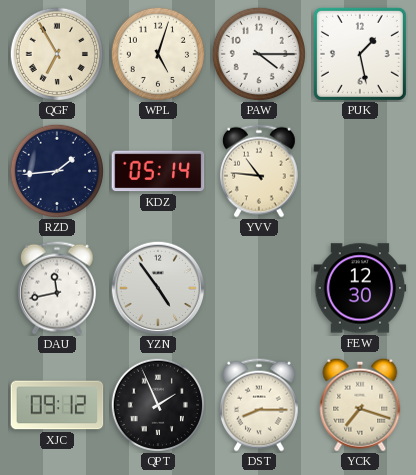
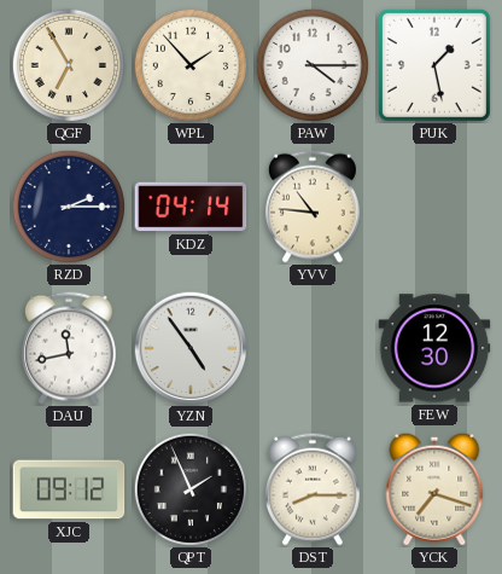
WPL: 5:03 -> 1:53
RZD: 1:44 -> 2:15
KDZ: 05:14 -> 04:14
